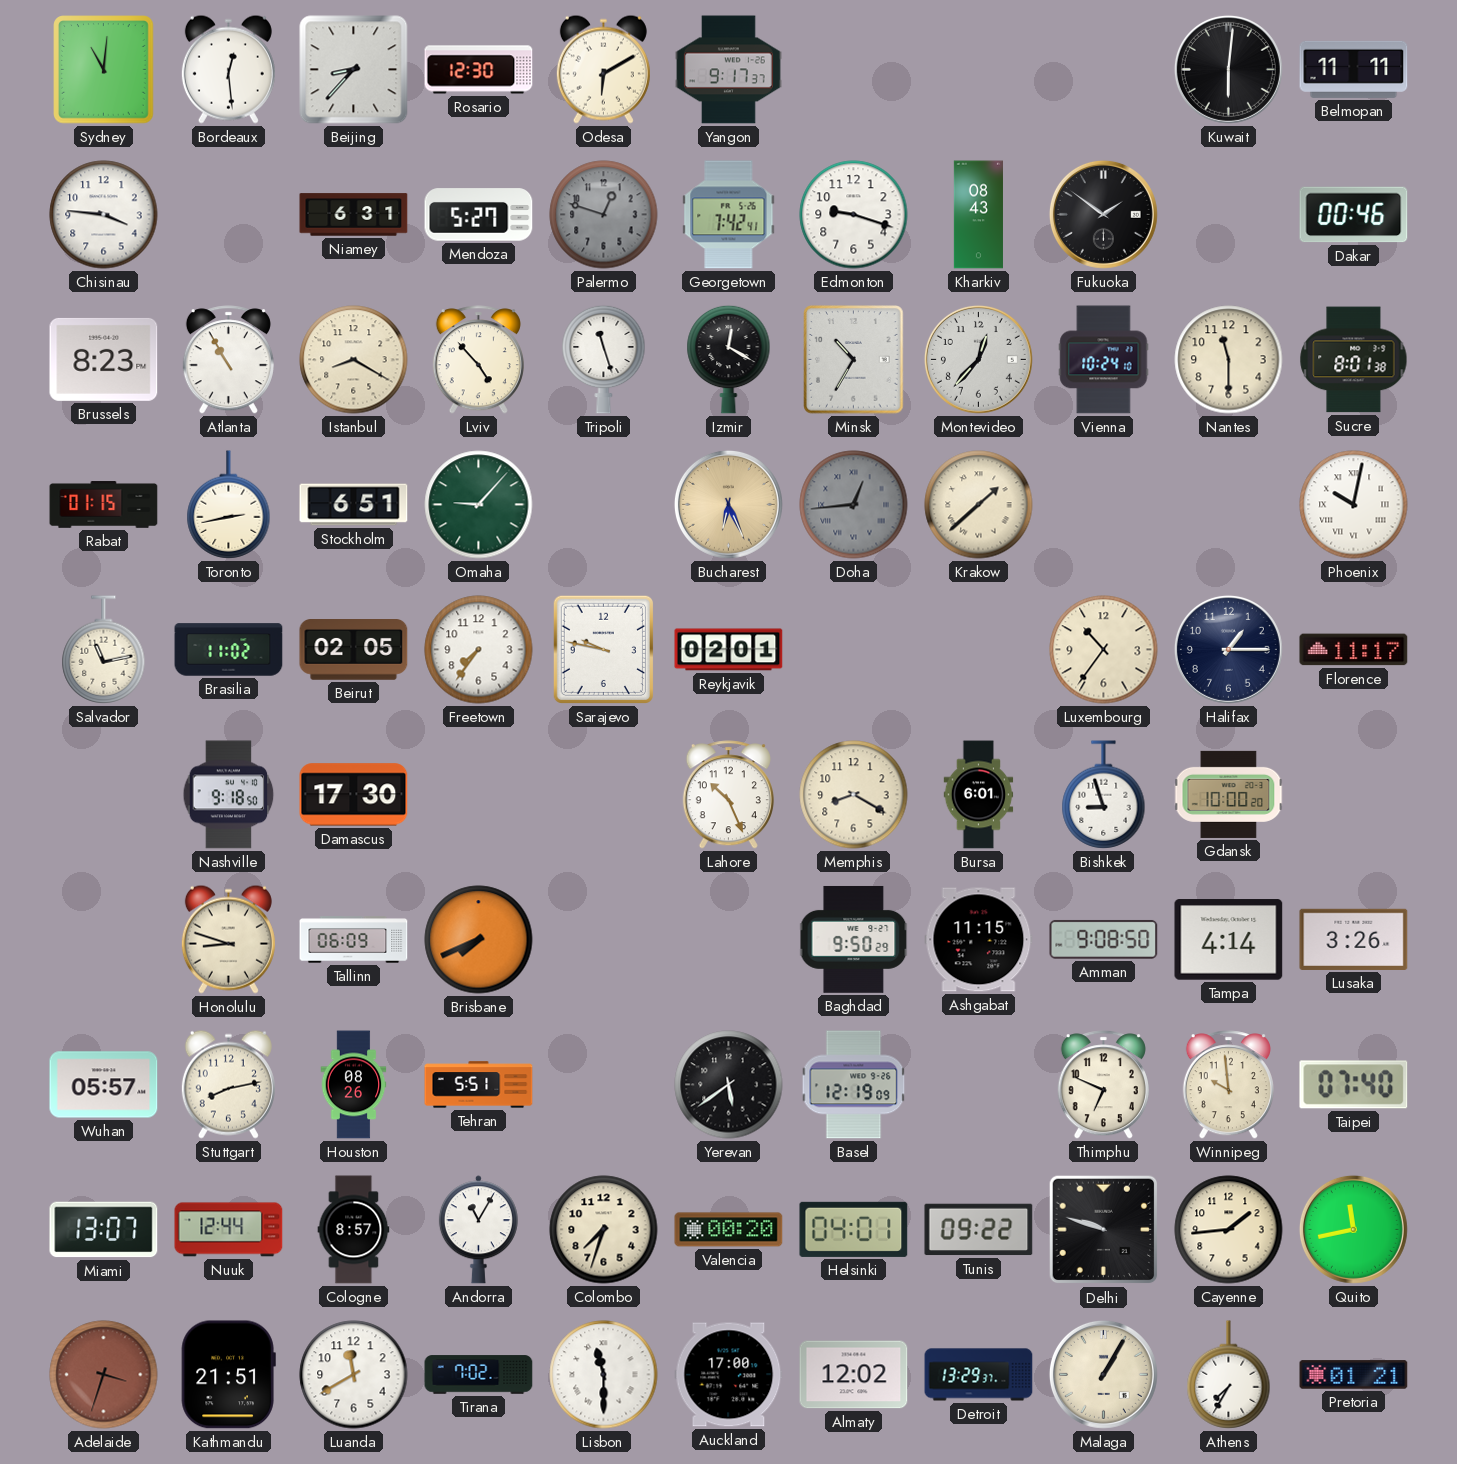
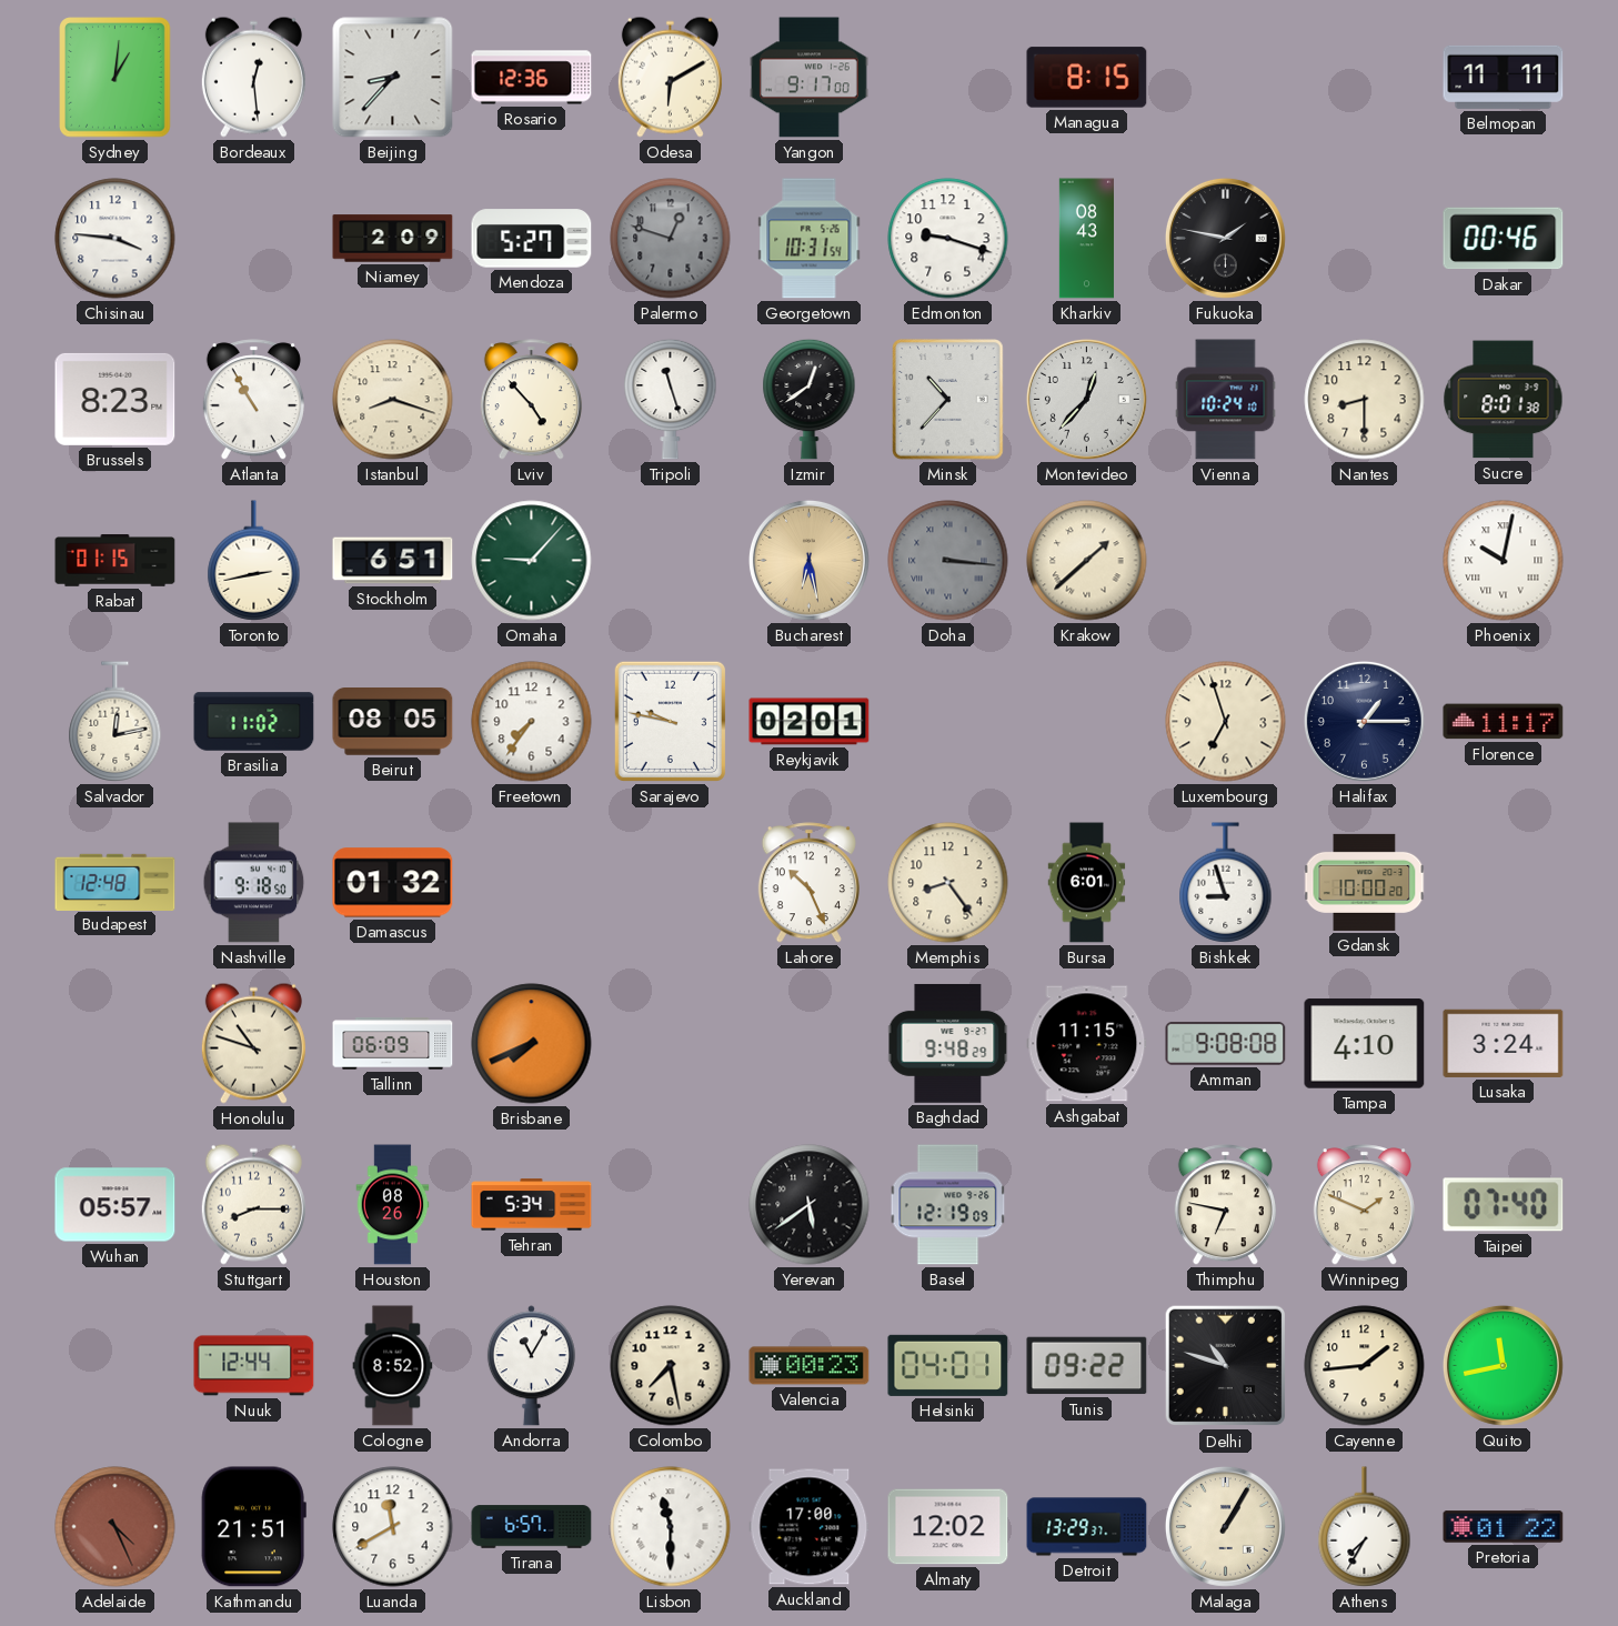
Sydney: 11:01 -> 1:01
Rosario: 12:30 -> 12:36
Yangon: 9:17:37 -> 9:17:00
Managua: none -> 8:15
Kuwait: 6:01 -> none
Niamey: 6:31 -> 2:09
Georgetown: 7:42 -> 10:31
Fukuoka: 1:51 -> 1:47
Istanbul: 8:20 -> 8:18
Izmir: 12:20 -> 12:39
Minsk: 10:35 -> 10:37
Nantes: 11:30 -> 8:30
Bucharest: 6:26 -> 6:28
Doha: 12:44 -> 3:16
Salvador: 11:13 -> 12:13
Beirut: 02:05 -> 08:05
Luxembourg: 10:36 -> 6:57
Budapest: none -> 12:48
Damascus: 17:30 -> 01:32
Memphis: 8:20 -> 8:24
Honolulu: 8:48 -> 10:48
Baghdad: 9:50 -> 9:48
Amman: 9:08:50 -> 9:08:08
Tampa: 4:14 -> 4:10
Lusaka: 3:26 -> 3:24
Stuttgart: 8:13 -> 8:15
Tehran: 5:51 -> 5:34
Thimphu: 6:49 -> 6:47
Winnipeg: 9:59 -> 1:49
Miami: 13:07 -> none
Cologne: 8:57 -> 8:52
Colombo: 7:33 -> 7:28
Valencia: 00:20 -> 00:23
Delhi: 9:48 -> 10:48
Adelaide: 3:33 -> 4:26
Tirana: 7:02 -> 6:57
Pretoria: 01:21 -> 01:22
